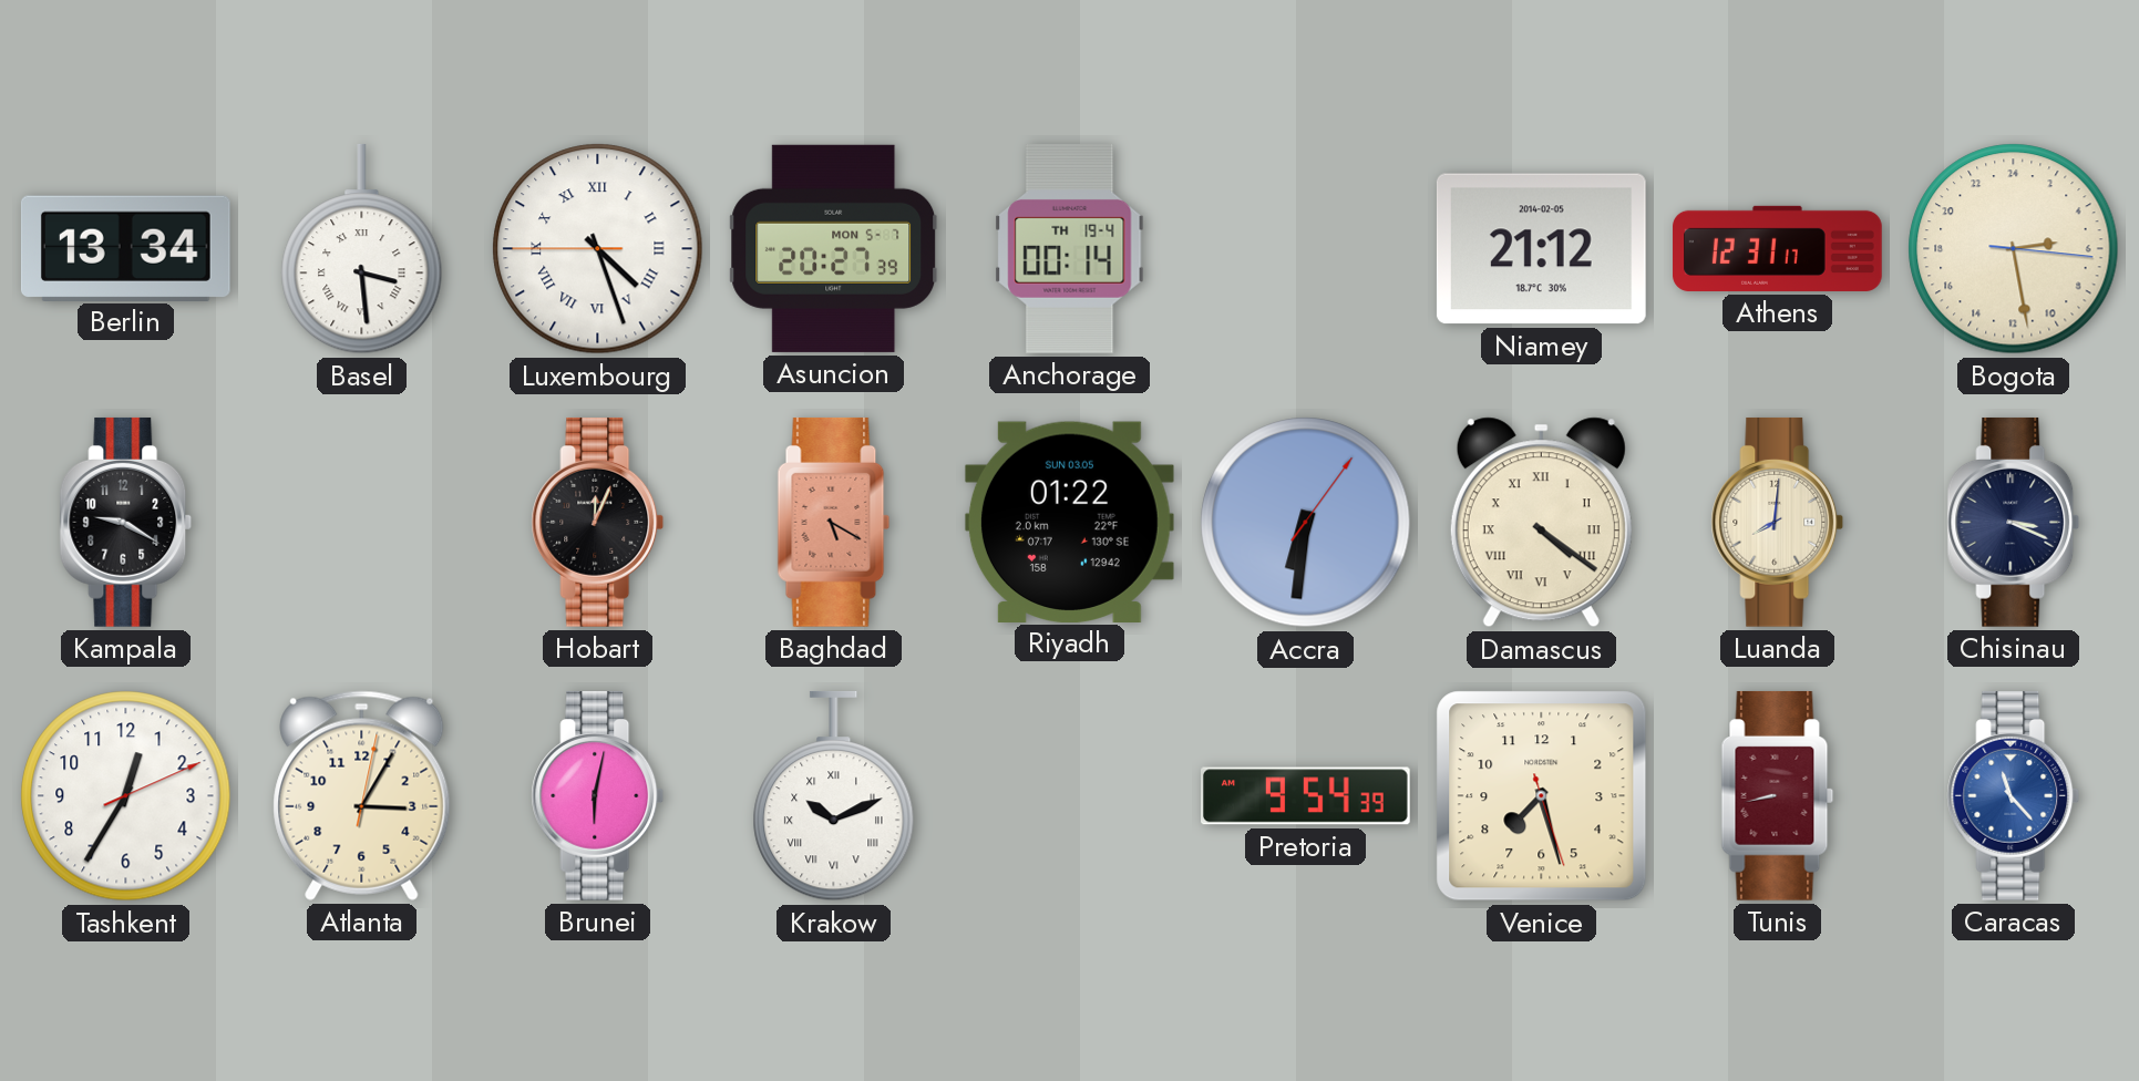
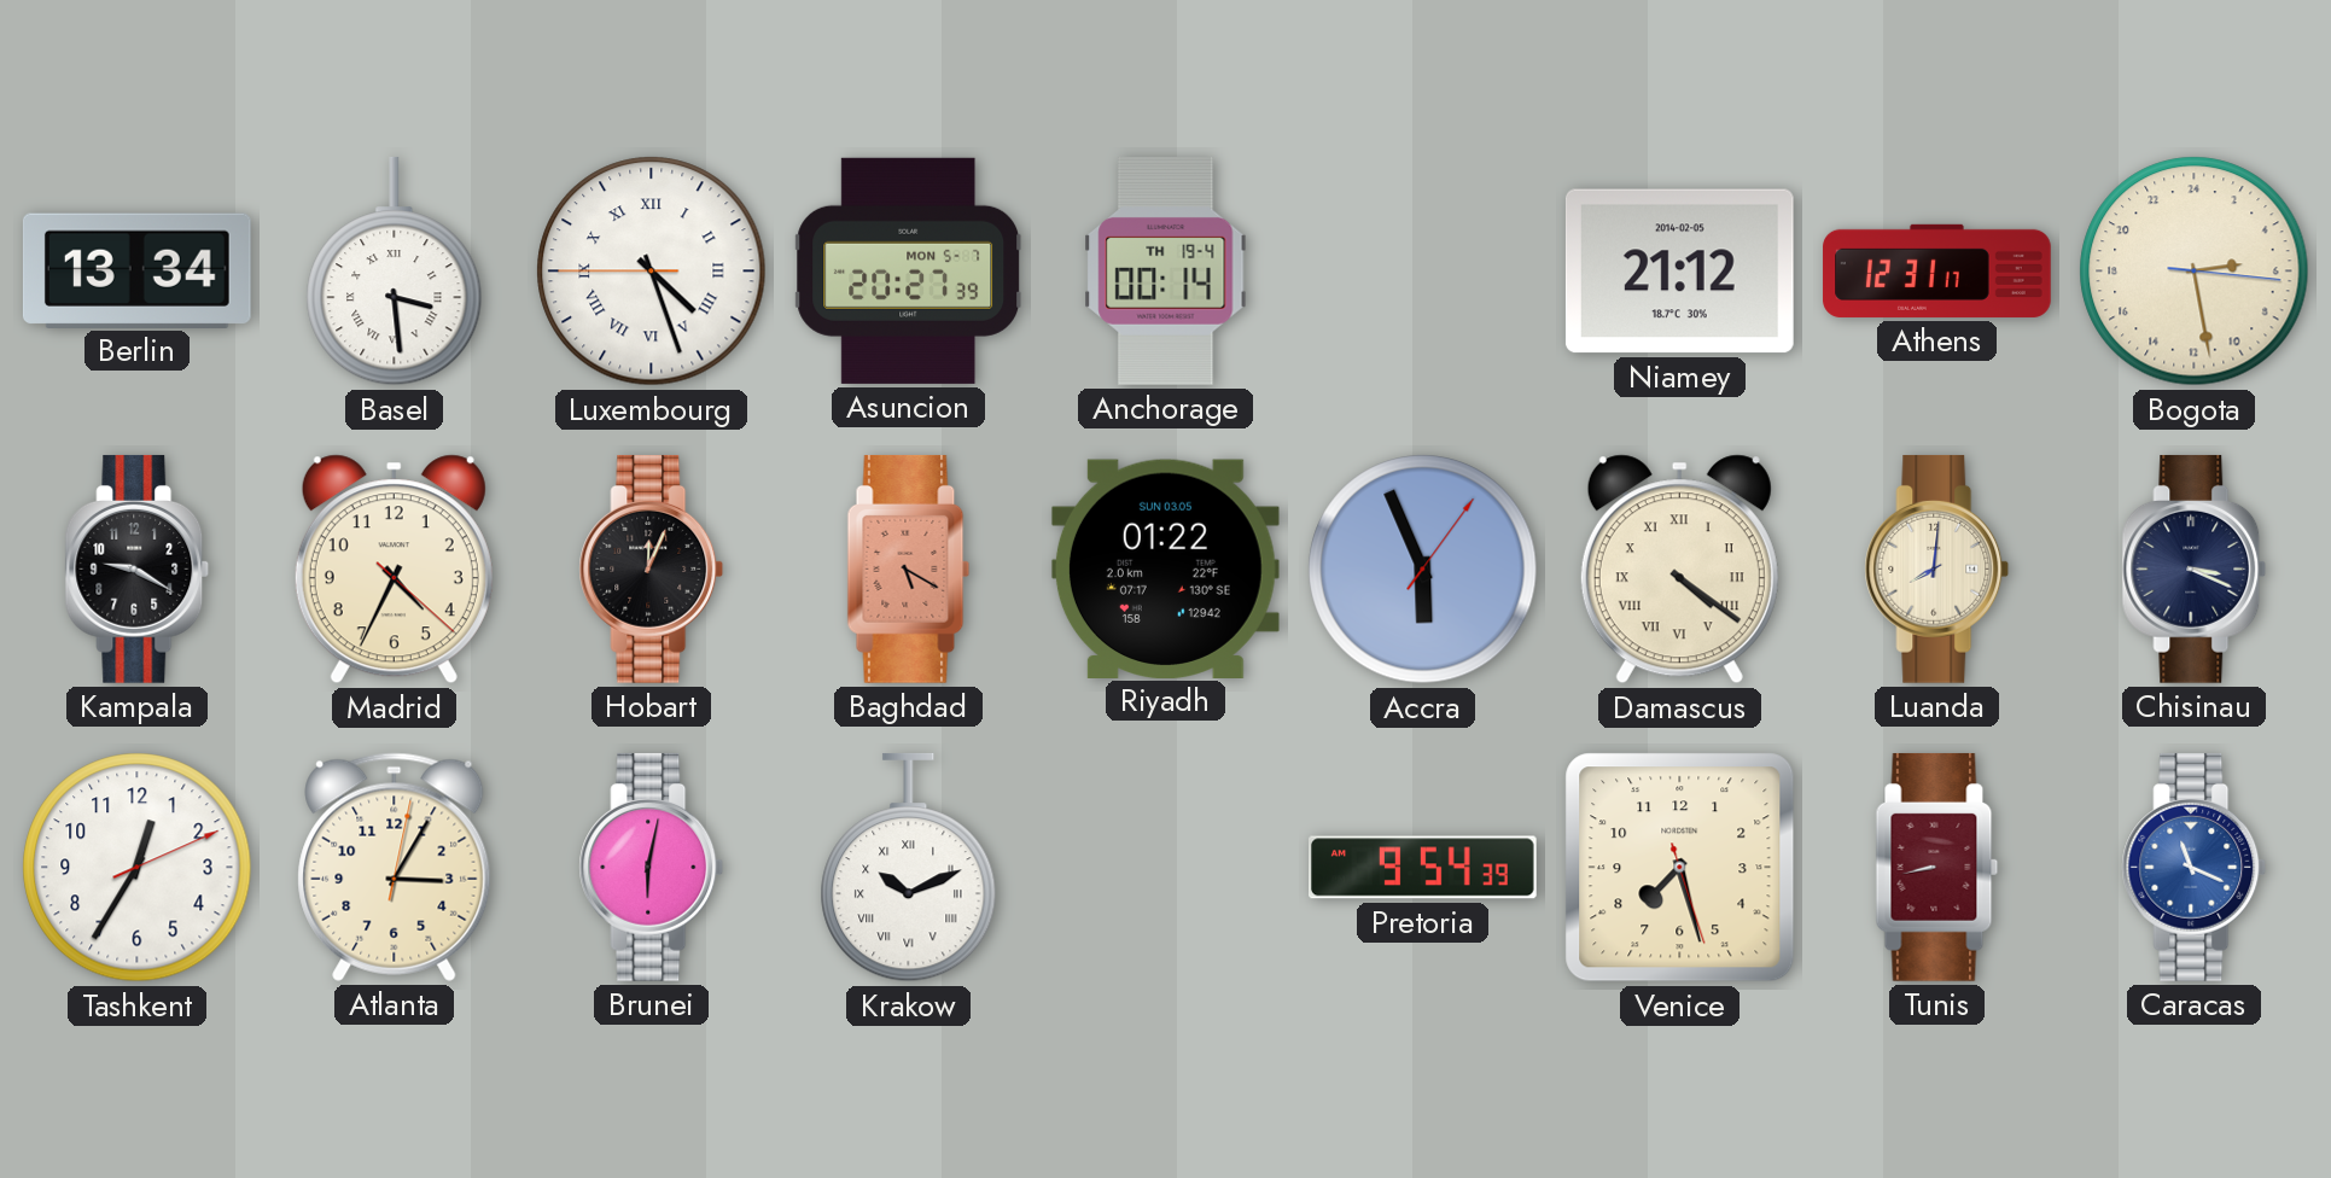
Madrid: none -> 4:34
Accra: 6:31 -> 5:56
Caracas: 11:23 -> 11:19
